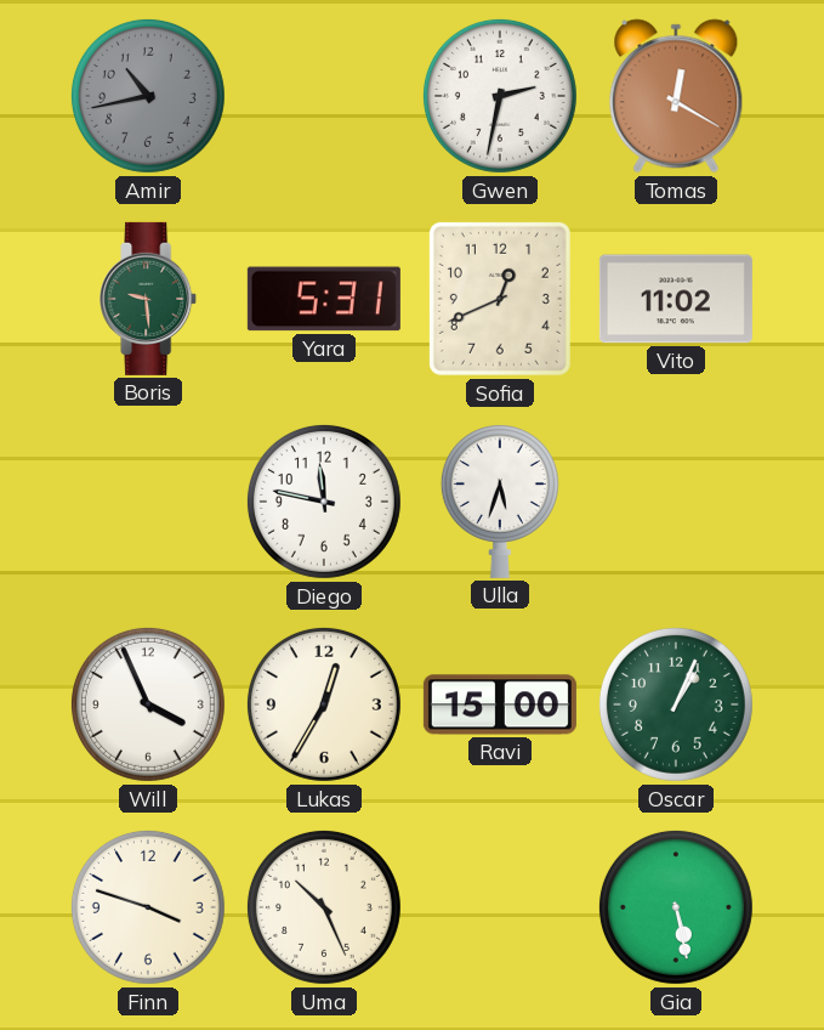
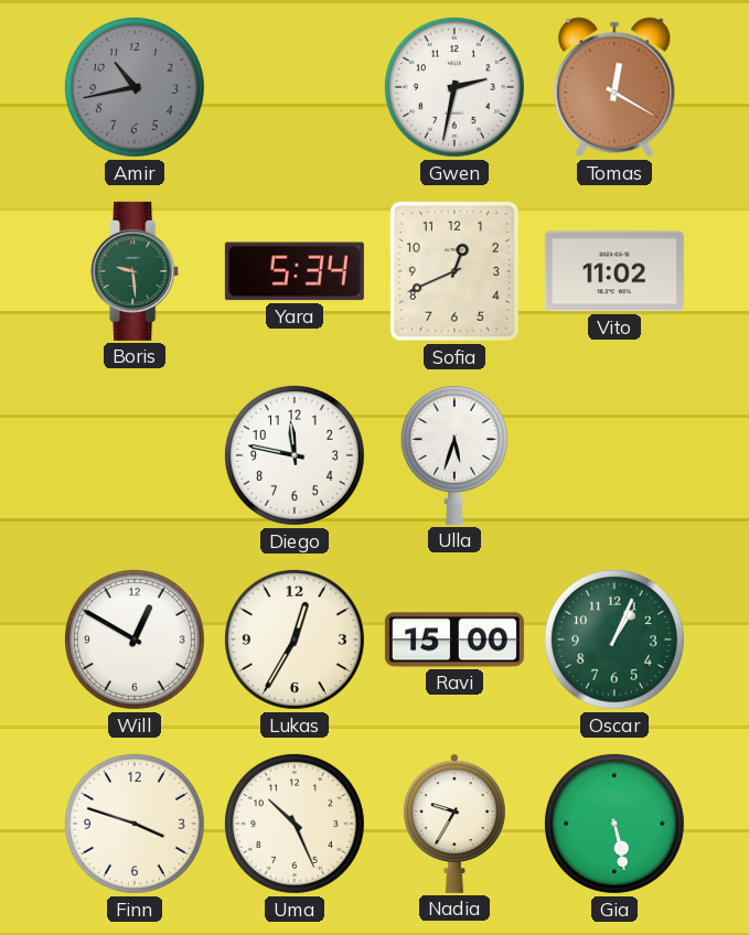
Yara: 5:31 -> 5:34
Will: 3:56 -> 12:50
Nadia: none -> 9:35
